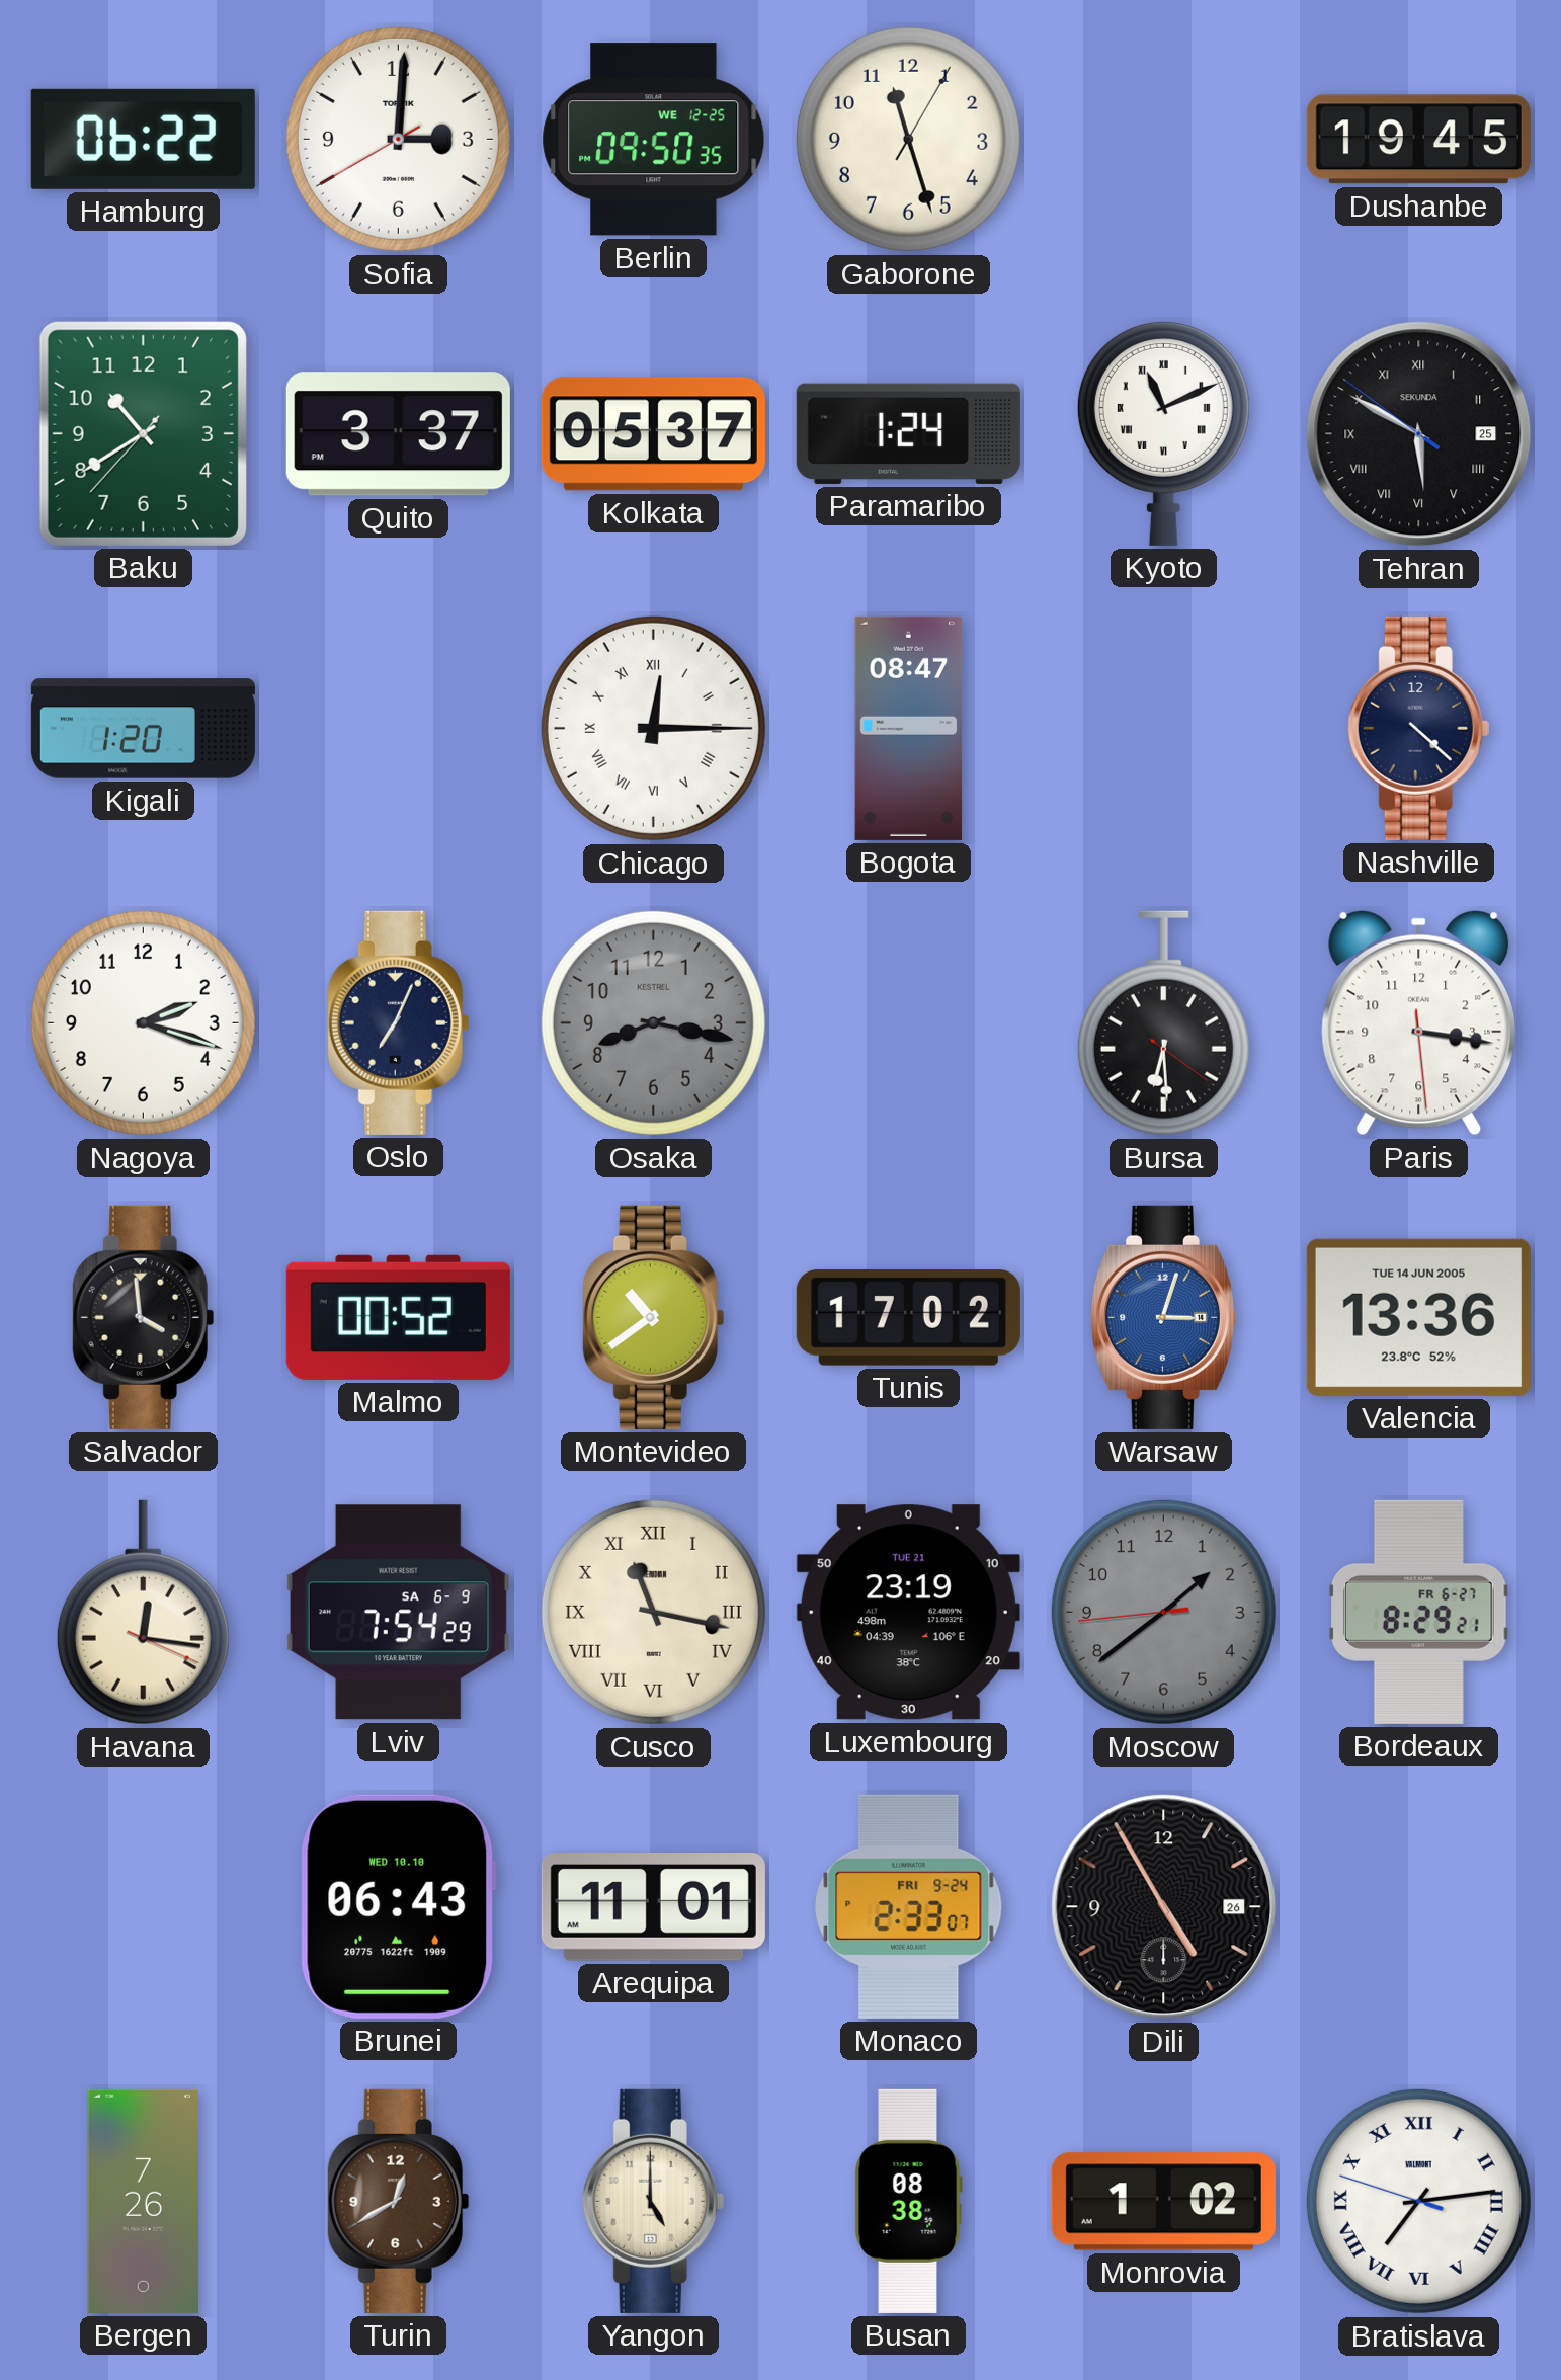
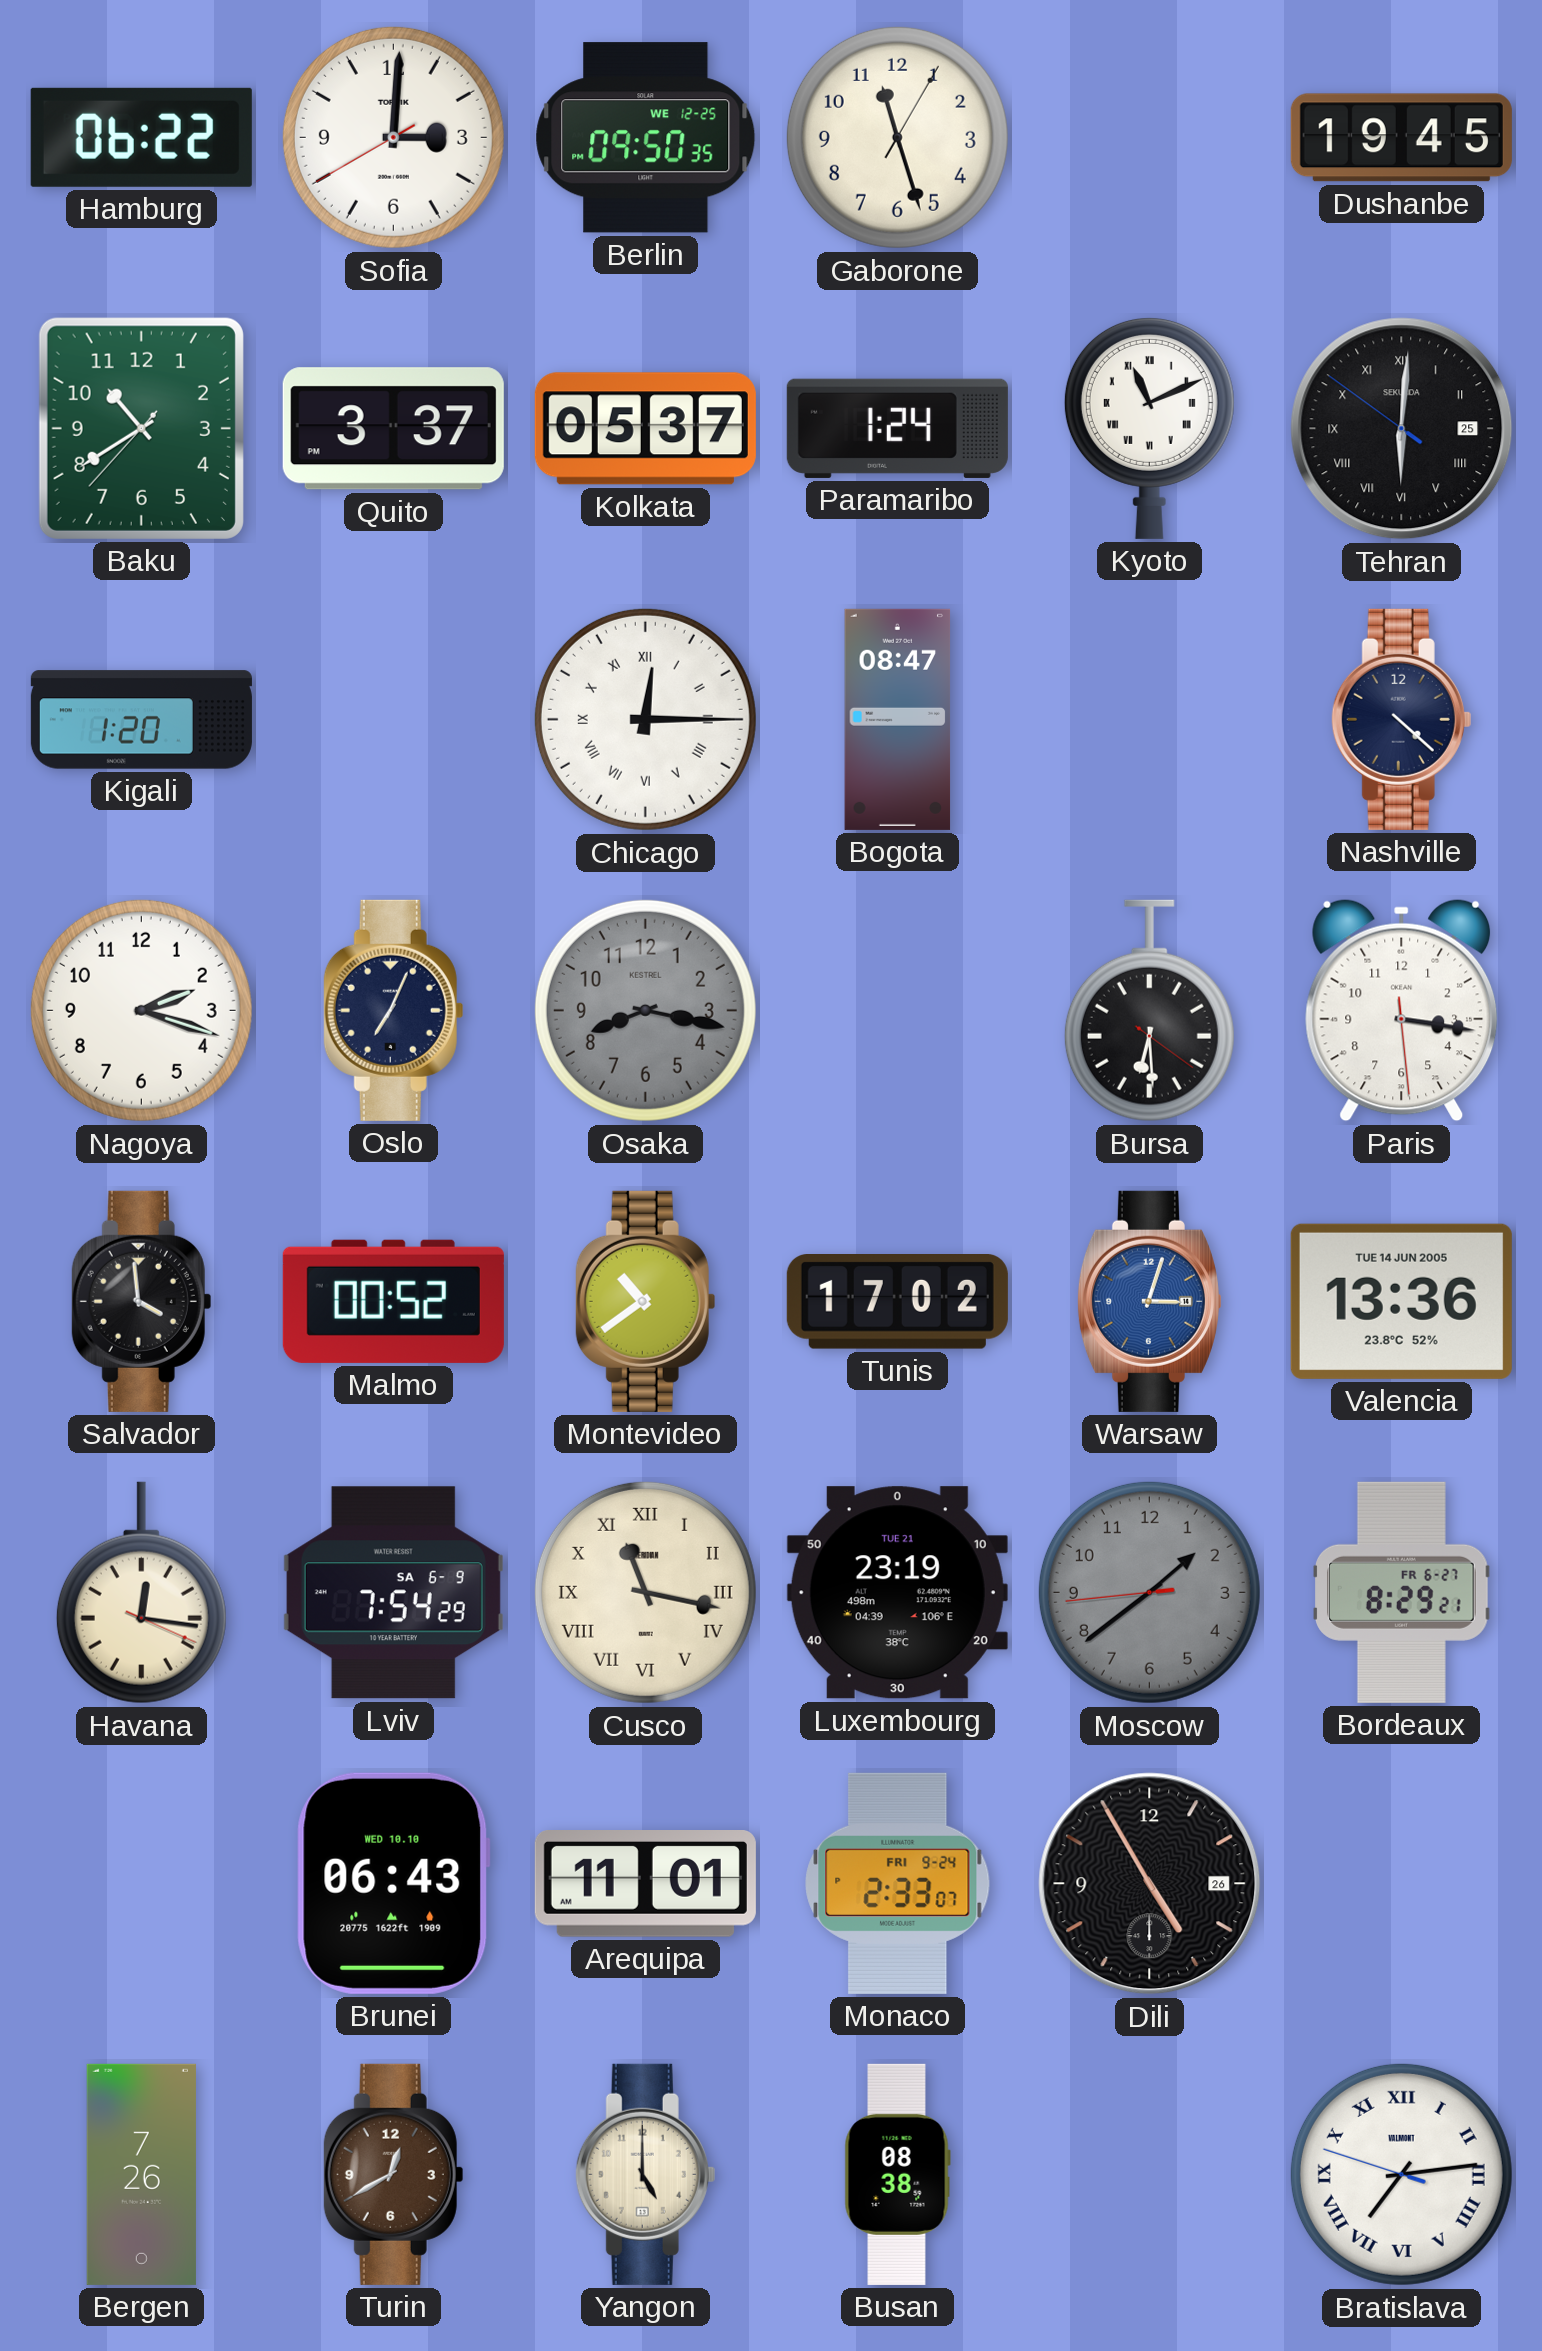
Tehran: 5:49 -> 6:00
Monrovia: 1:02 -> none
